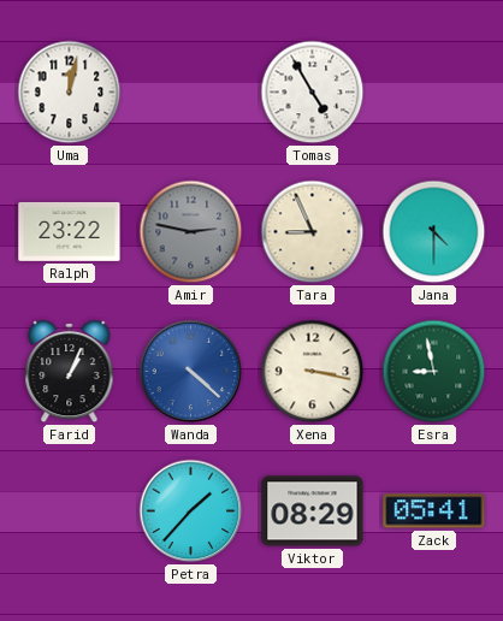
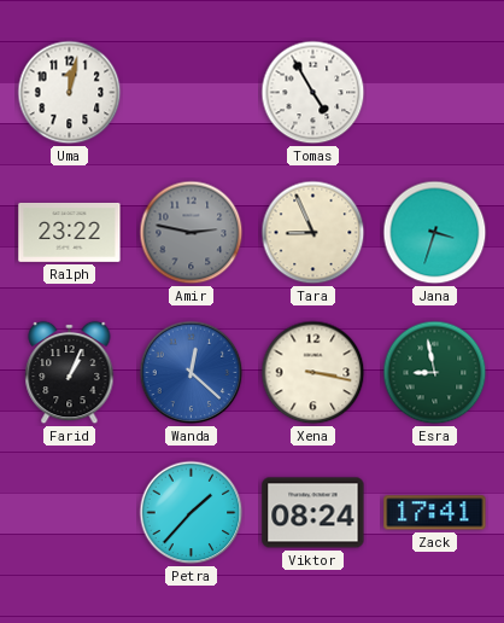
Jana: 4:30 -> 3:33
Wanda: 4:22 -> 12:22
Viktor: 08:29 -> 08:24
Zack: 05:41 -> 17:41
